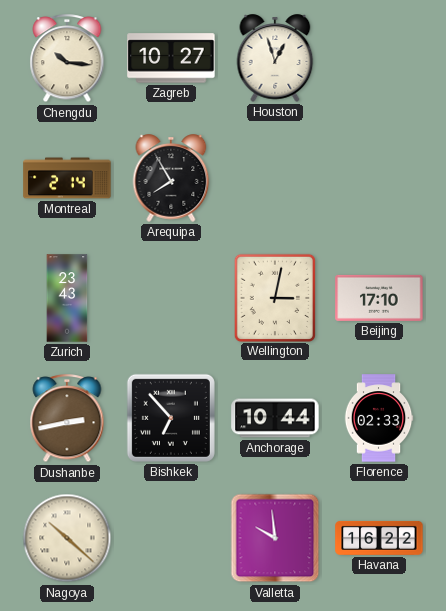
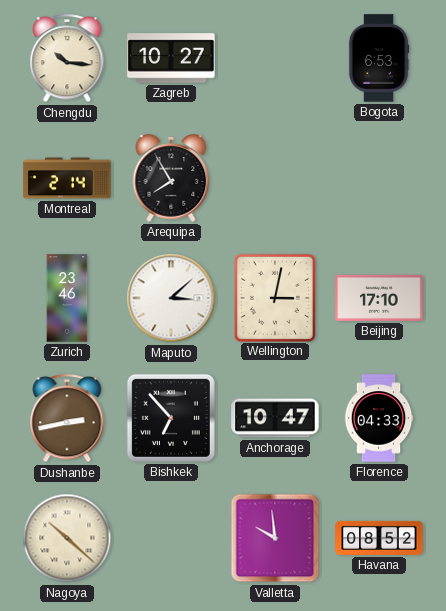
Houston: 12:57 -> none
Bogota: none -> 6:53
Zurich: 23:43 -> 23:46
Maputo: none -> 3:08
Anchorage: 10:44 -> 10:47
Florence: 02:33 -> 04:33
Havana: 16:22 -> 08:52
